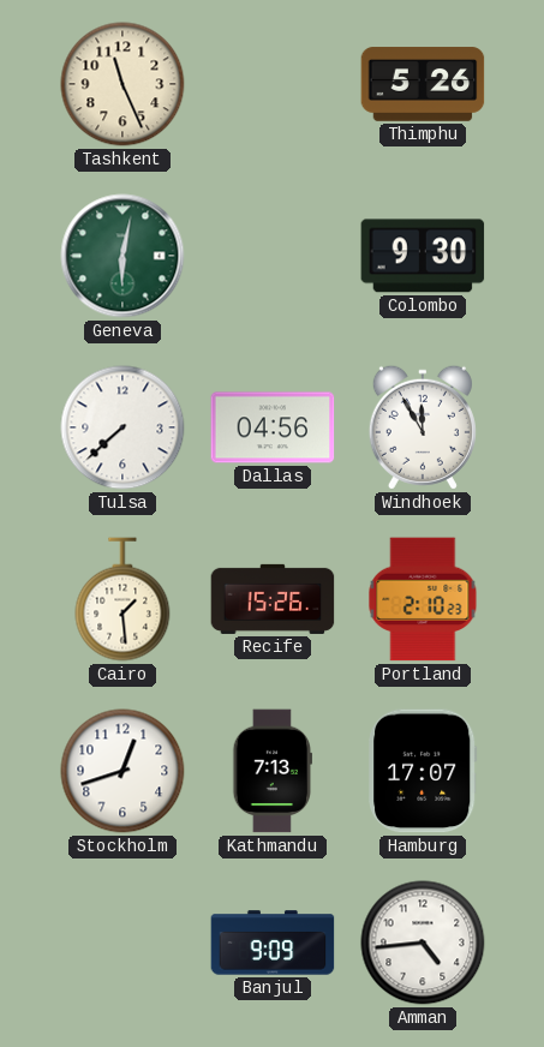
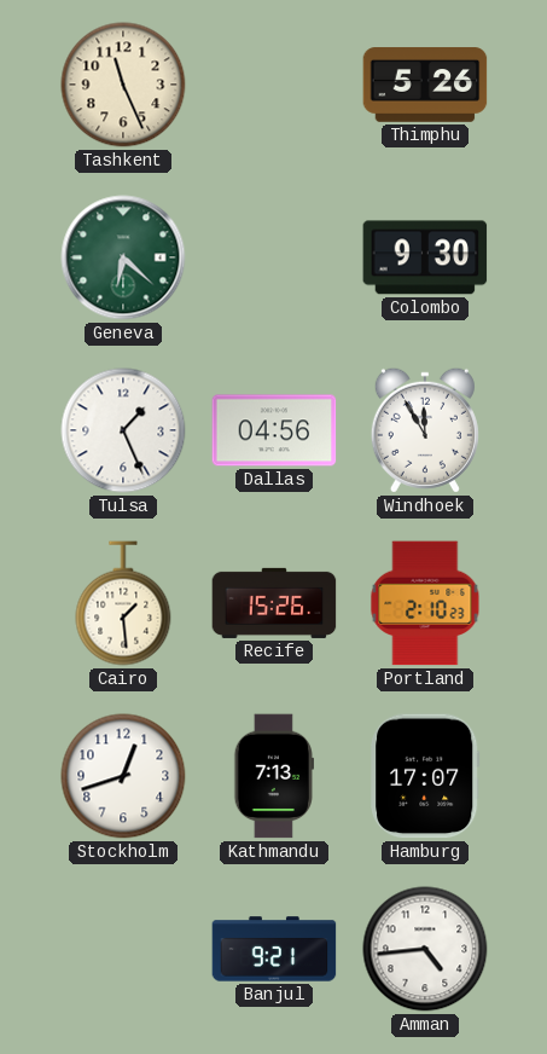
Geneva: 6:02 -> 6:22
Tulsa: 7:38 -> 1:26
Banjul: 9:09 -> 9:21
